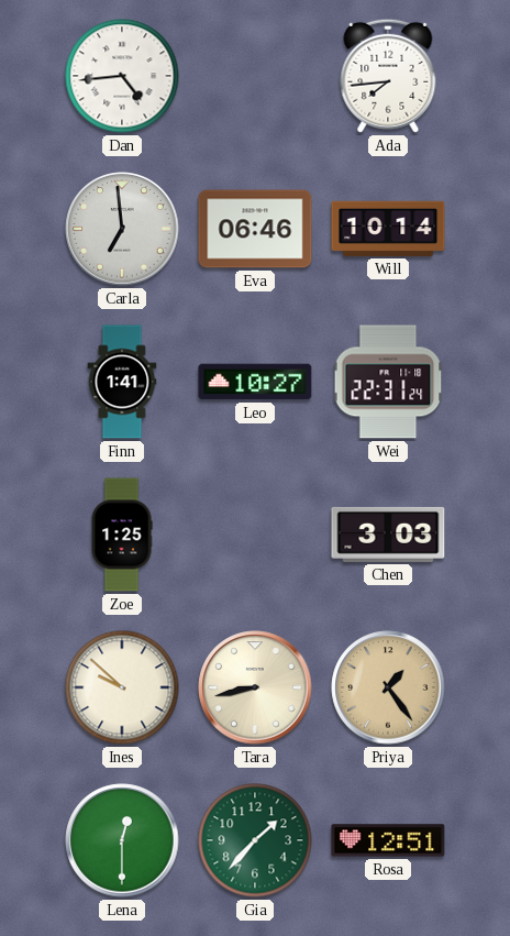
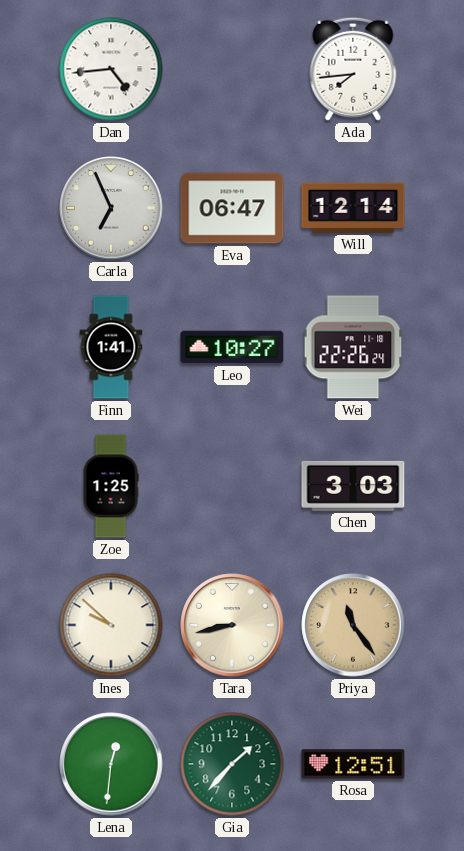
Carla: 6:59 -> 6:56
Eva: 06:46 -> 06:47
Will: 10:14 -> 12:14
Wei: 22:31 -> 22:26
Priya: 1:24 -> 11:24
Lena: 12:30 -> 12:31
